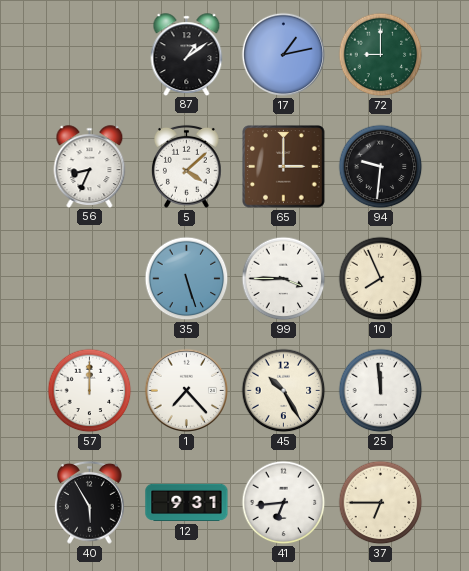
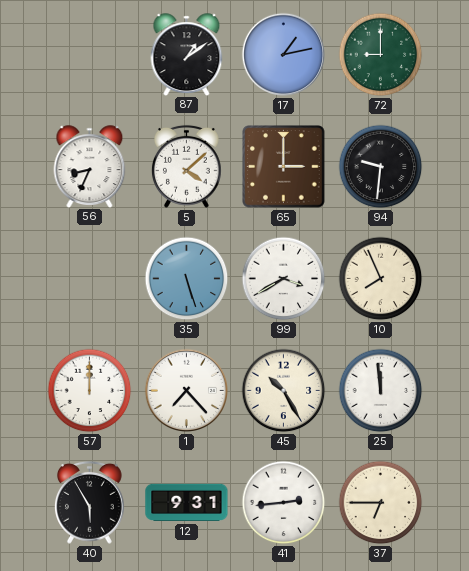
99: 3:45 -> 3:40
41: 6:44 -> 2:44
